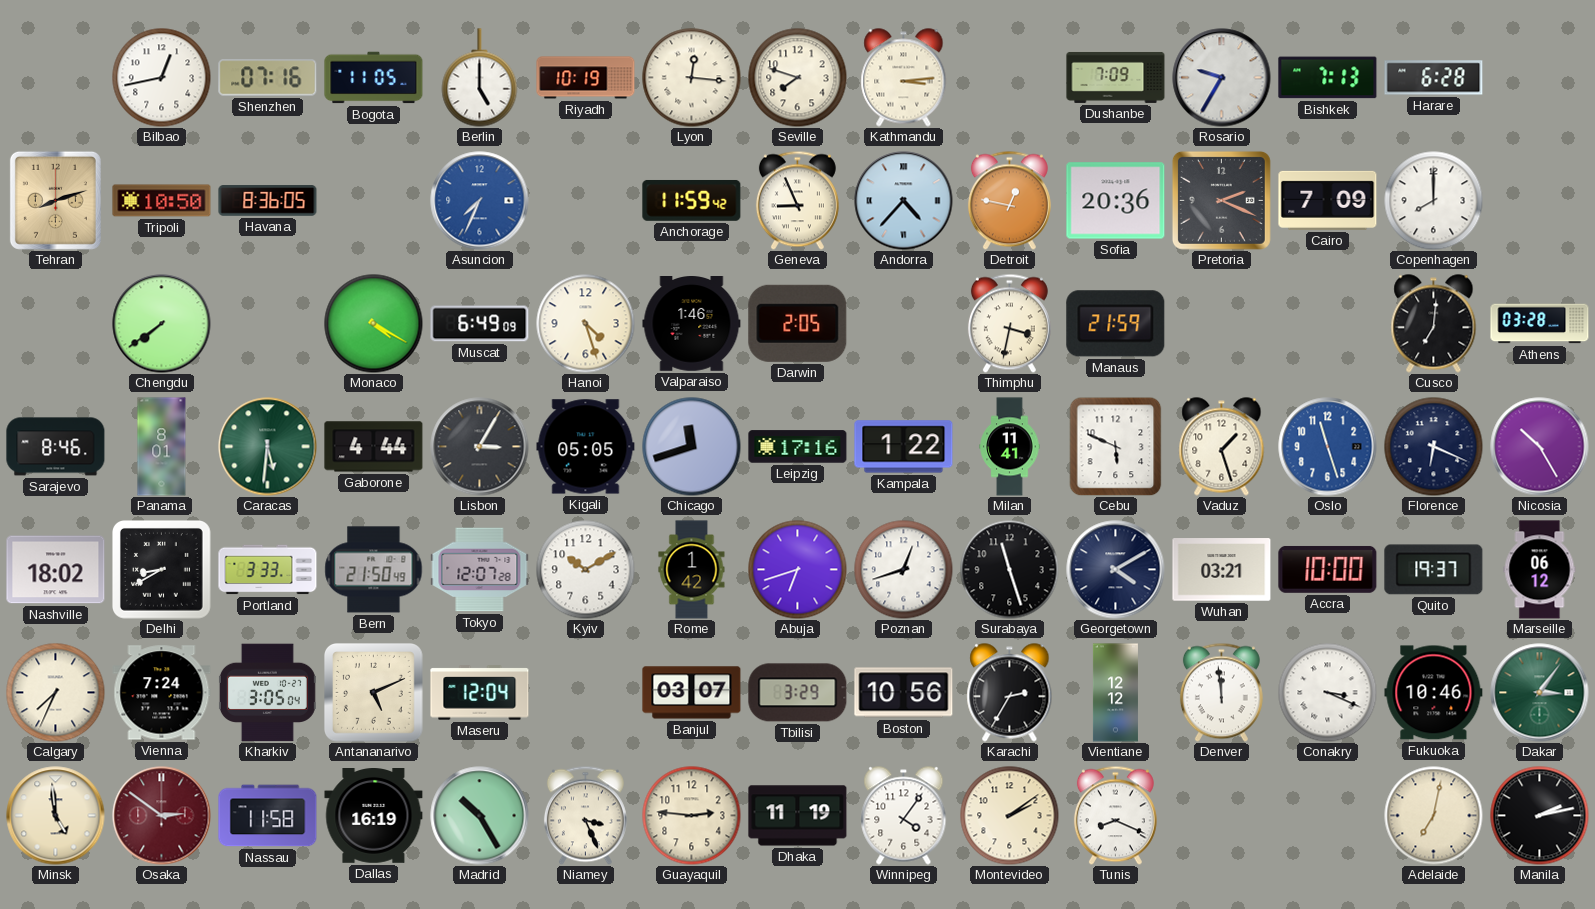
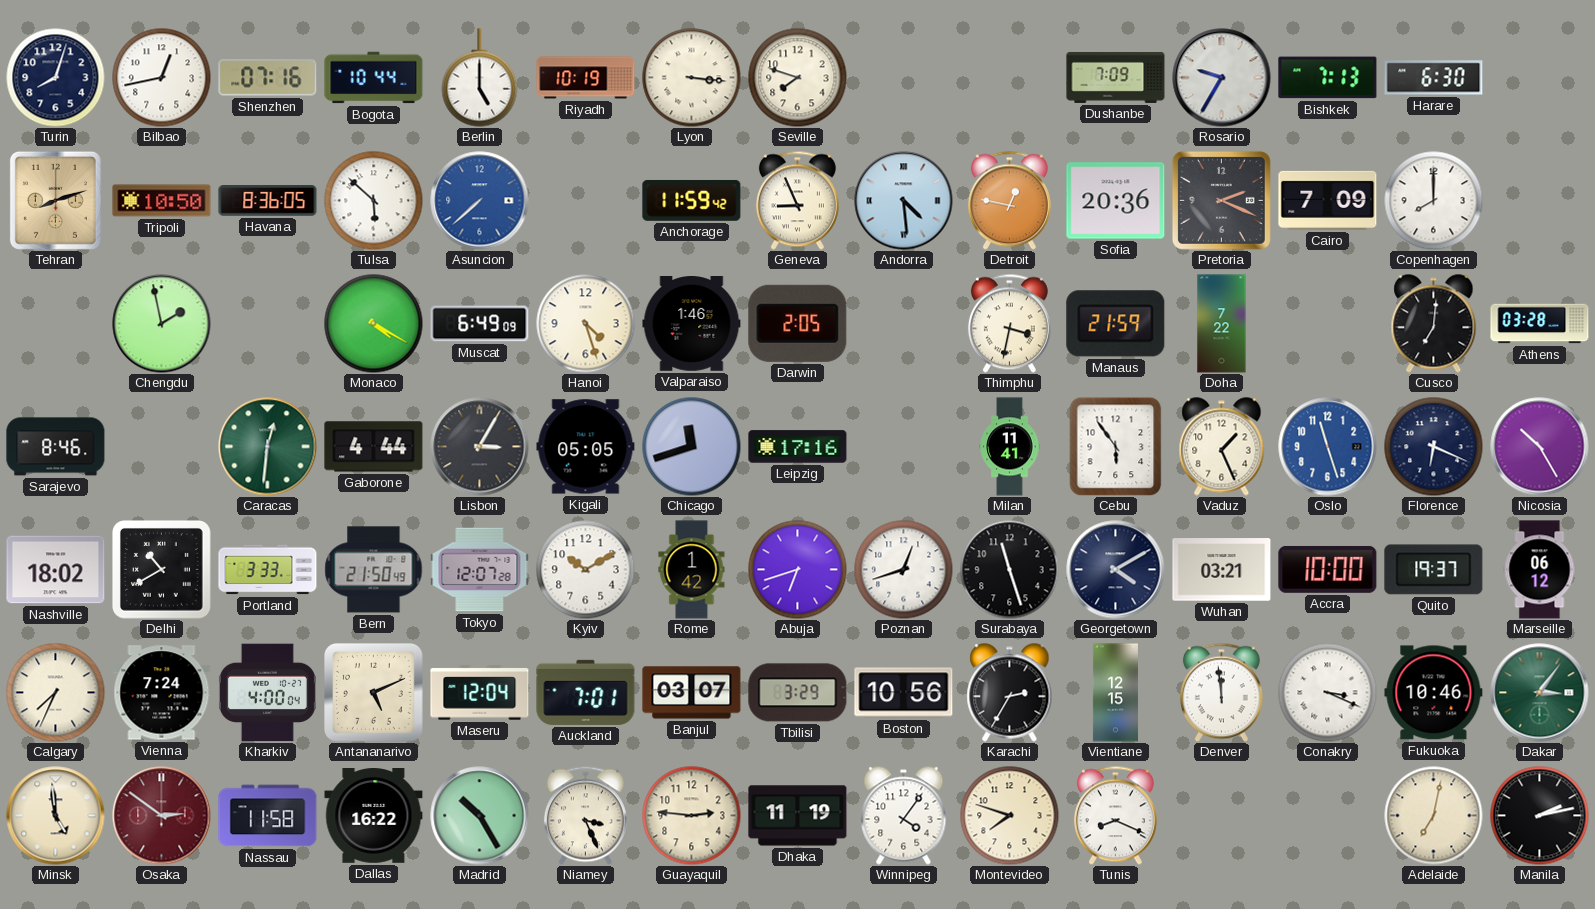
Turin: none -> 8:03
Bogota: 11:05 -> 10:44
Lyon: 12:16 -> 3:16
Kathmandu: 3:14 -> none
Harare: 6:28 -> 6:30
Tulsa: none -> 5:52
Asuncion: 7:34 -> 7:38
Andorra: 4:37 -> 4:29
Chengdu: 7:39 -> 1:58
Doha: none -> 7:22
Panama: 8:01 -> none
Caracas: 5:31 -> 12:31
Kampala: 1:22 -> none
Cebu: 5:49 -> 5:54
Vaduz: 1:27 -> 1:26
Delhi: 8:40 -> 10:40
Kharkiv: 3:05 -> 4:00
Auckland: none -> 7:01
Vientiane: 12:12 -> 12:15
Dallas: 16:19 -> 16:22
Montevideo: 2:09 -> 7:48
